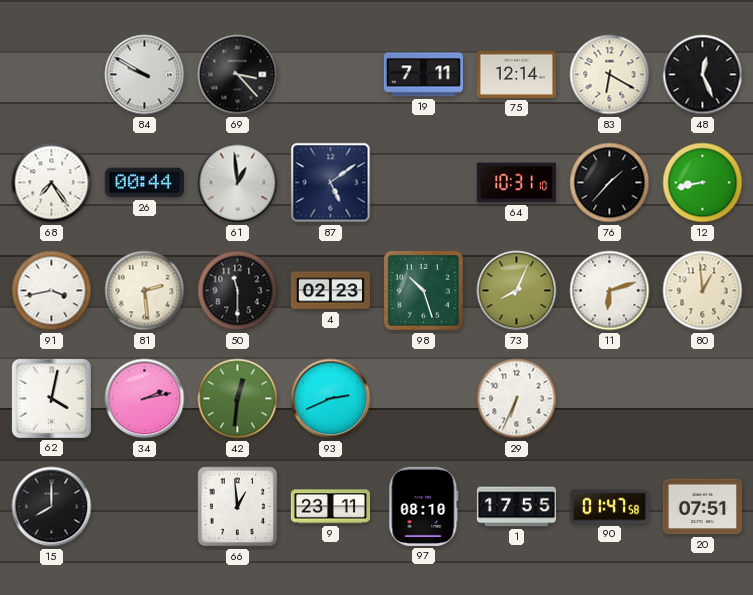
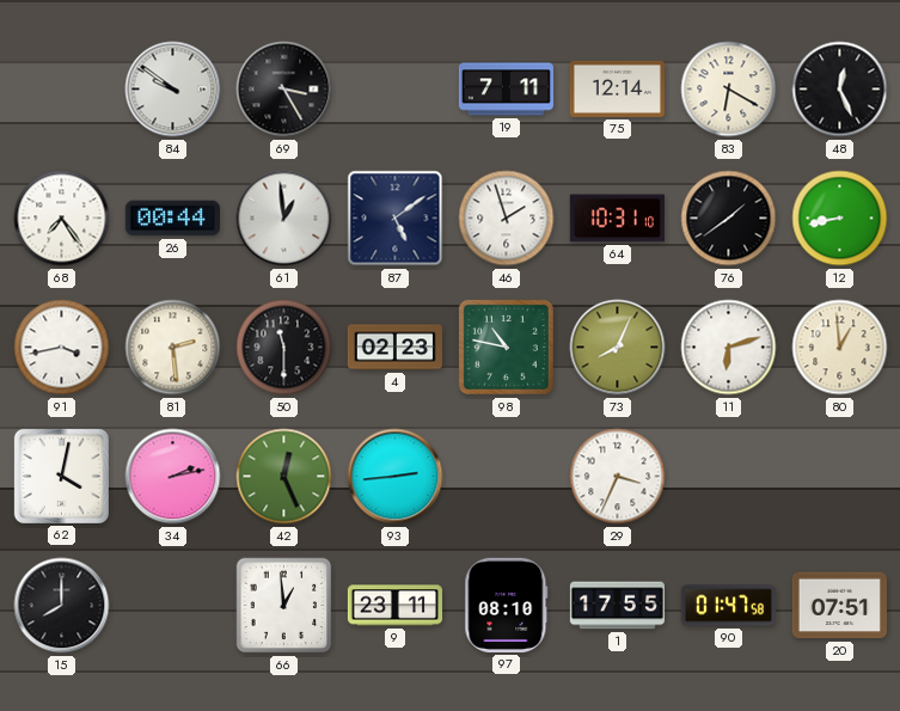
84: 9:50 -> 9:51
69: 3:23 -> 3:25
46: none -> 1:57
76: 1:37 -> 1:39
98: 10:27 -> 10:47
42: 12:31 -> 12:26
93: 2:41 -> 2:44
29: 6:34 -> 3:34
